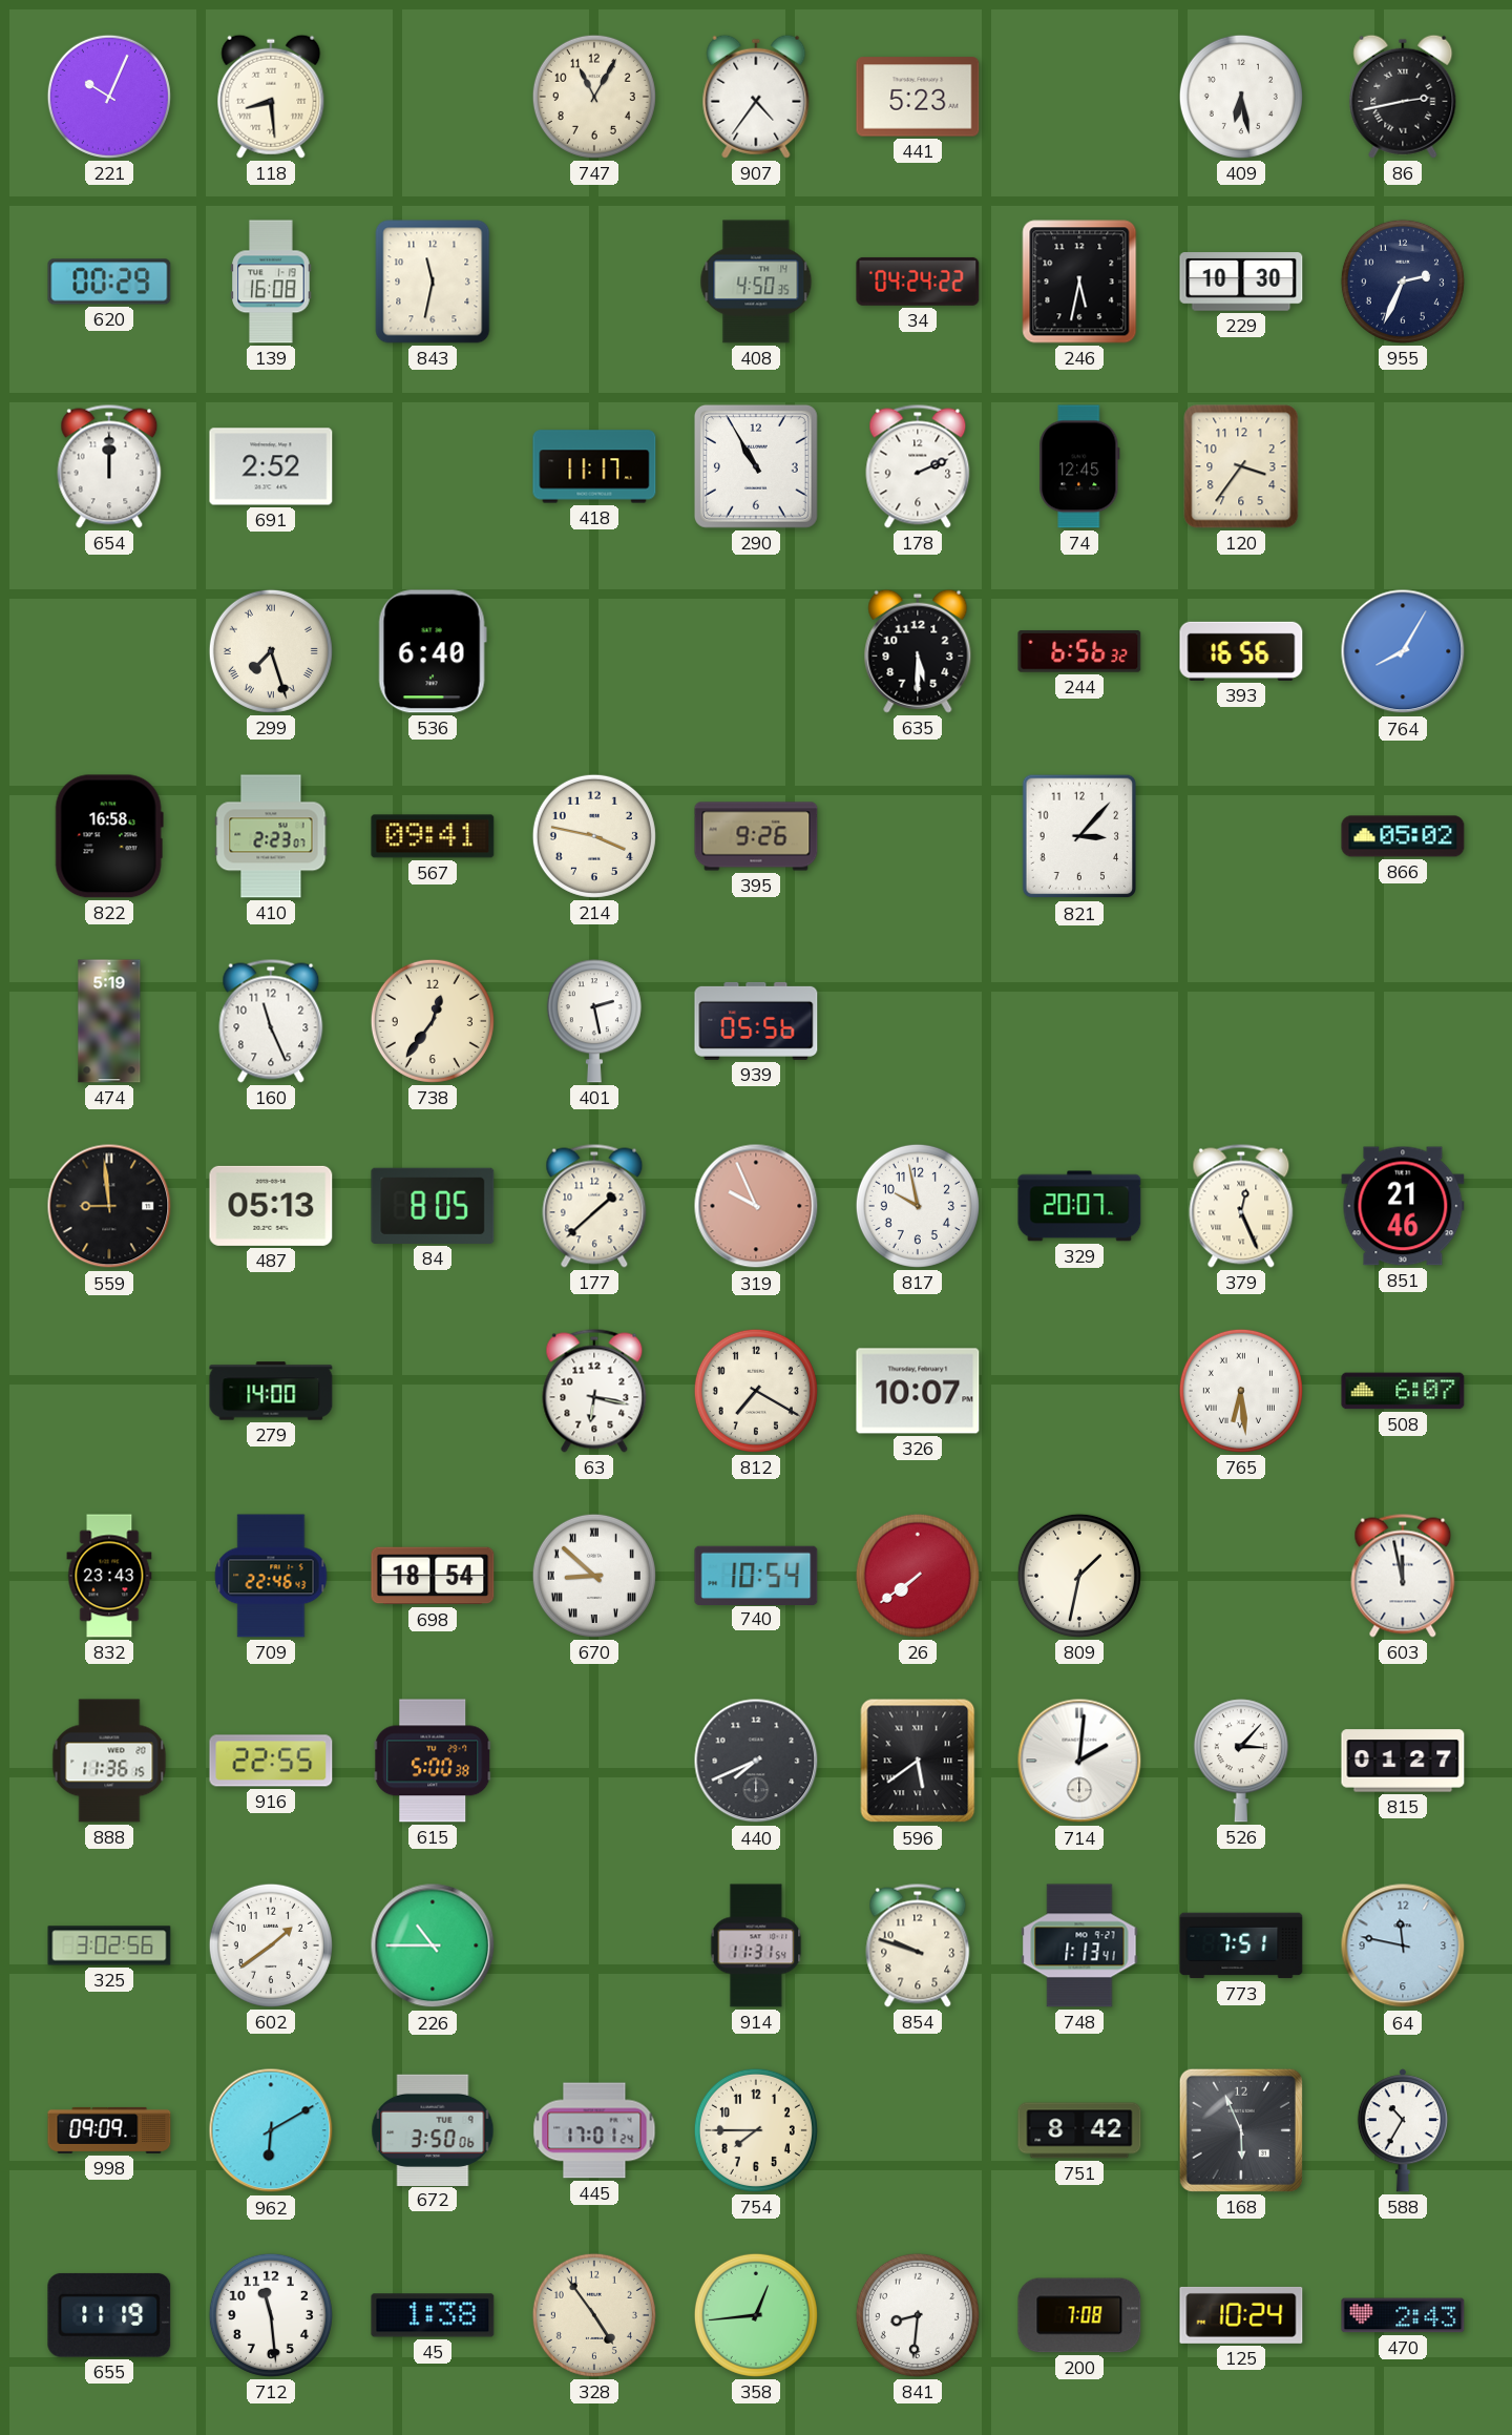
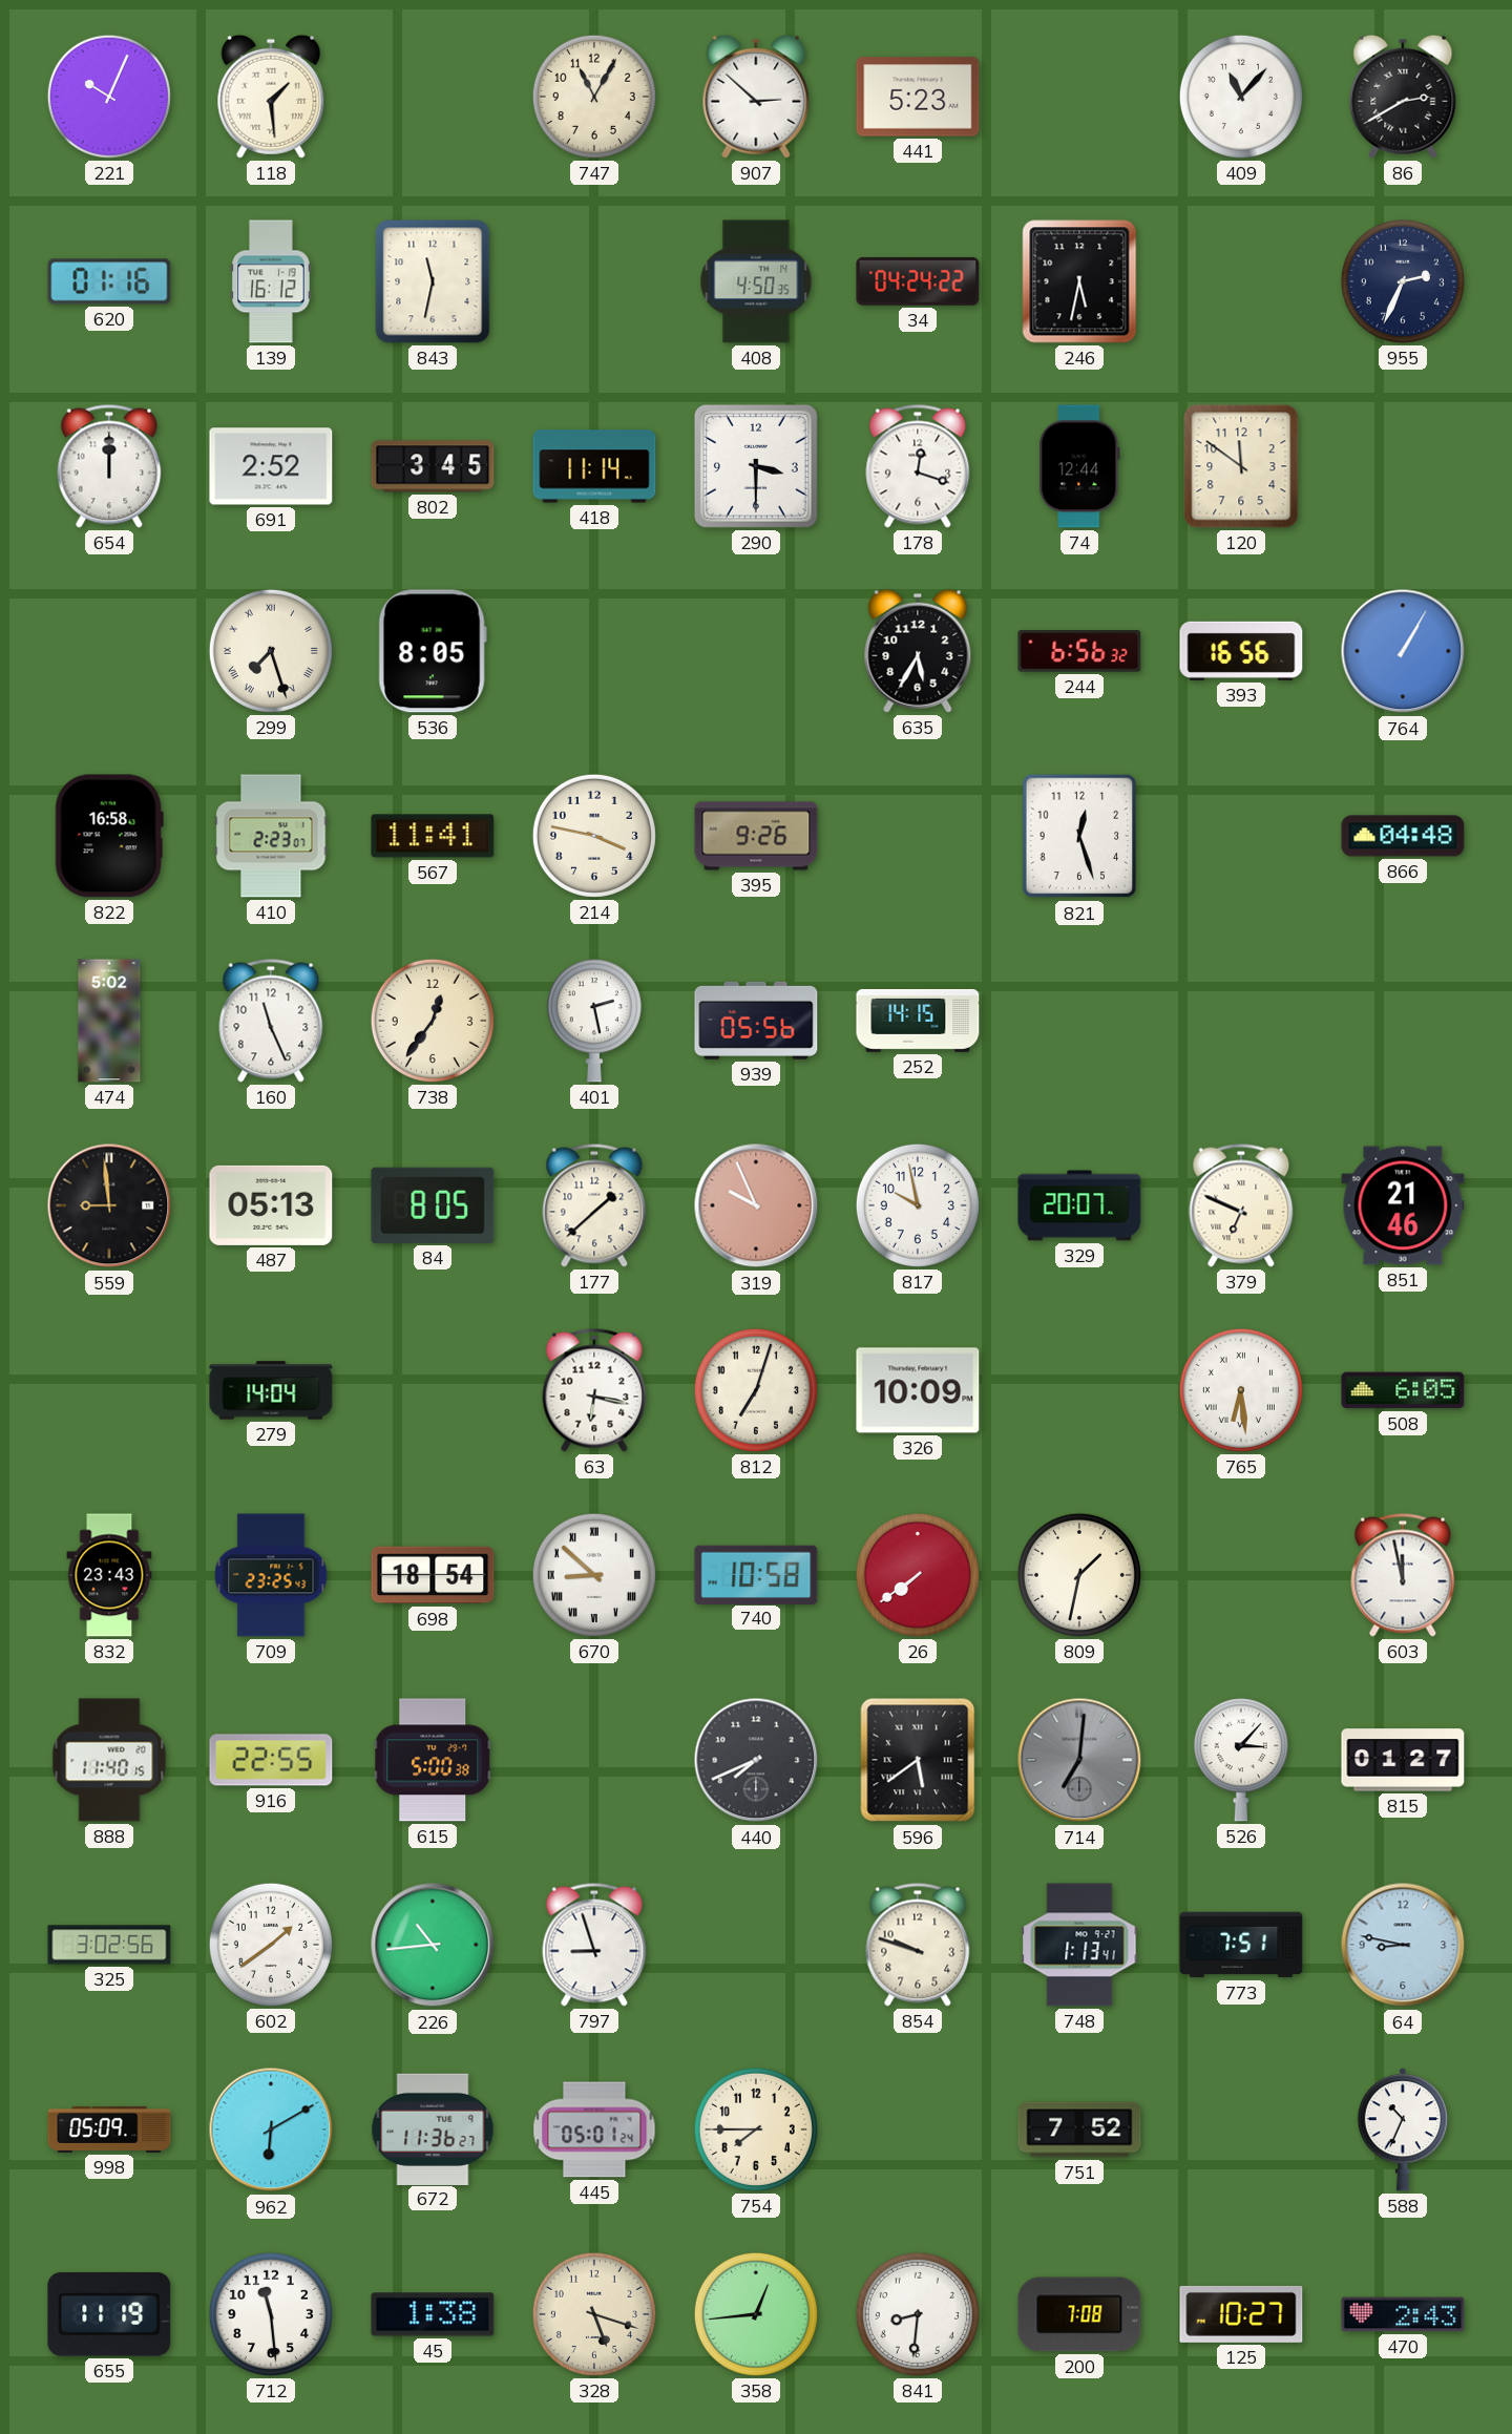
118: 8:29 -> 1:29
907: 4:36 -> 2:52
409: 6:28 -> 11:07
86: 2:43 -> 2:40
620: 00:29 -> 01:16
139: 16:08 -> 16:12
229: 10:30 -> none
802: none -> 3:45
418: 11:17 -> 11:14
290: 10:55 -> 3:30
178: 2:11 -> 12:18
74: 12:45 -> 12:44
120: 3:36 -> 11:51
536: 6:40 -> 8:05
635: 5:30 -> 5:35
764: 8:05 -> 1:05
567: 09:41 -> 11:41
821: 3:07 -> 12:27
866: 05:02 -> 04:48
474: 5:19 -> 5:02
252: none -> 14:15
379: 12:26 -> 6:49
279: 14:00 -> 14:04
812: 7:20 -> 7:03
326: 10:07 -> 10:09
508: 6:07 -> 6:05
709: 22:46 -> 23:25
740: 10:54 -> 10:58
888: 11:36 -> 11:40
714: 2:01 -> 7:01
714 dial: white -> grey
226: 10:45 -> 10:44
797: none -> 8:57
914: 11:31 -> none
64: 11:47 -> 8:47
998: 09:09 -> 05:09
672: 3:50 -> 11:36
445: 17:01 -> 05:01
751: 8:42 -> 7:52
168: 5:56 -> none
588: 10:35 -> 10:34
328: 4:54 -> 5:18
125: 10:24 -> 10:27
